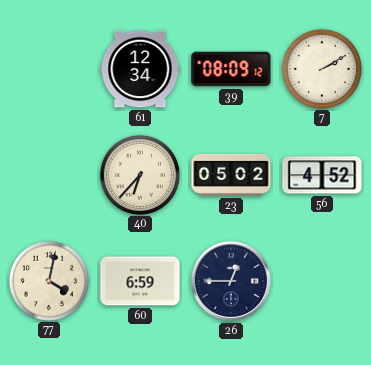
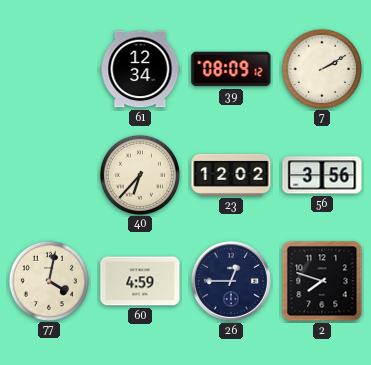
23: 05:02 -> 12:02
56: 4:52 -> 3:56
60: 6:59 -> 4:59
2: none -> 7:48
